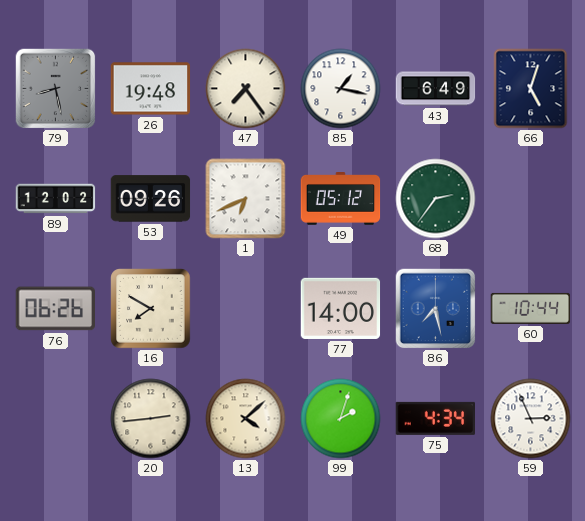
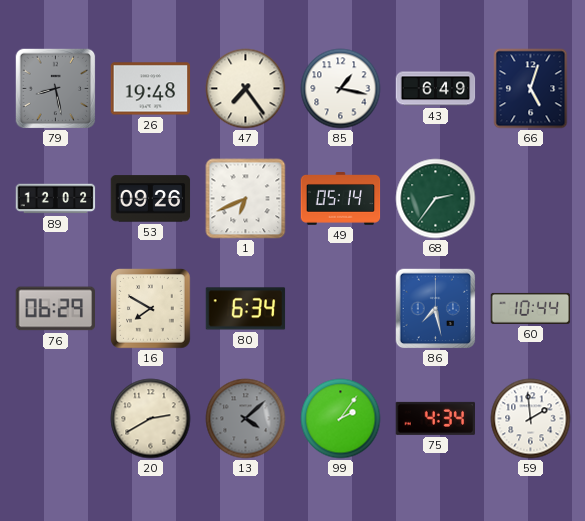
49: 05:12 -> 05:14
76: 06:26 -> 06:29
80: none -> 6:34
77: 14:00 -> none
20: 2:44 -> 2:40
13 dial: cream -> grey
99: 2:03 -> 2:06
59: 2:56 -> 1:59
